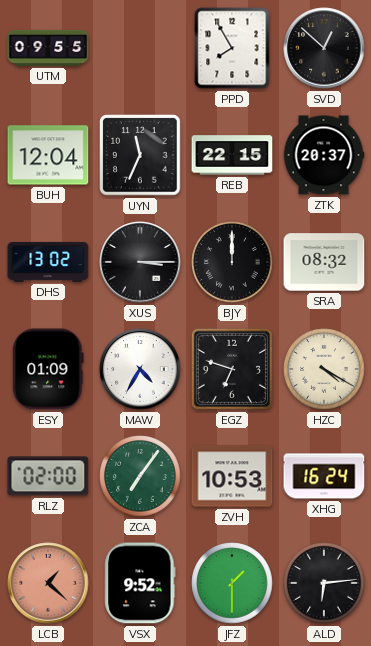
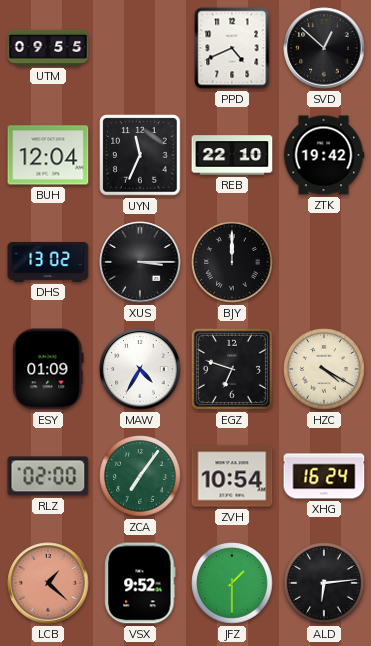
PPD: 7:55 -> 4:41
REB: 22:15 -> 22:10
ZTK: 20:37 -> 19:42
SRA: 08:32 -> none
ZVH: 10:53 -> 10:54
